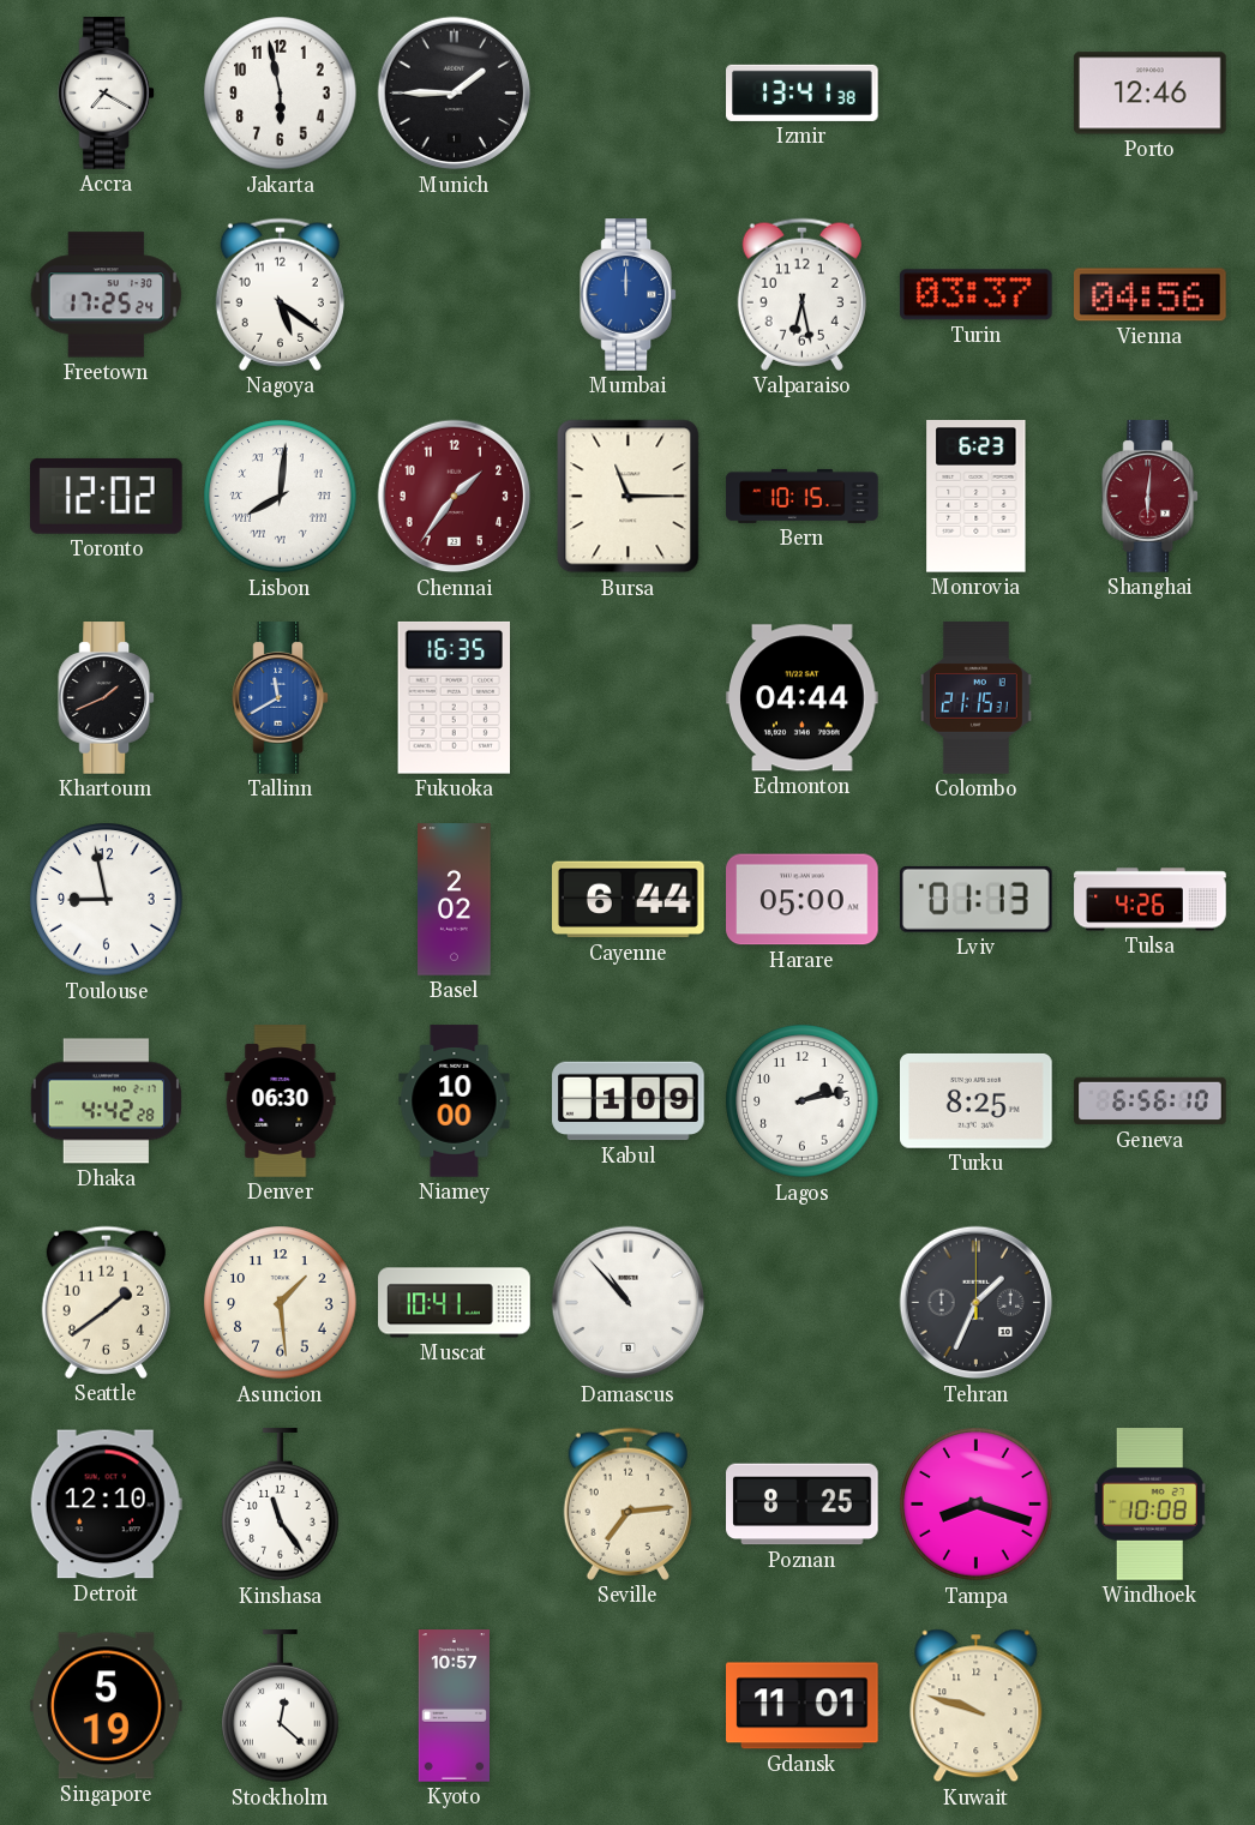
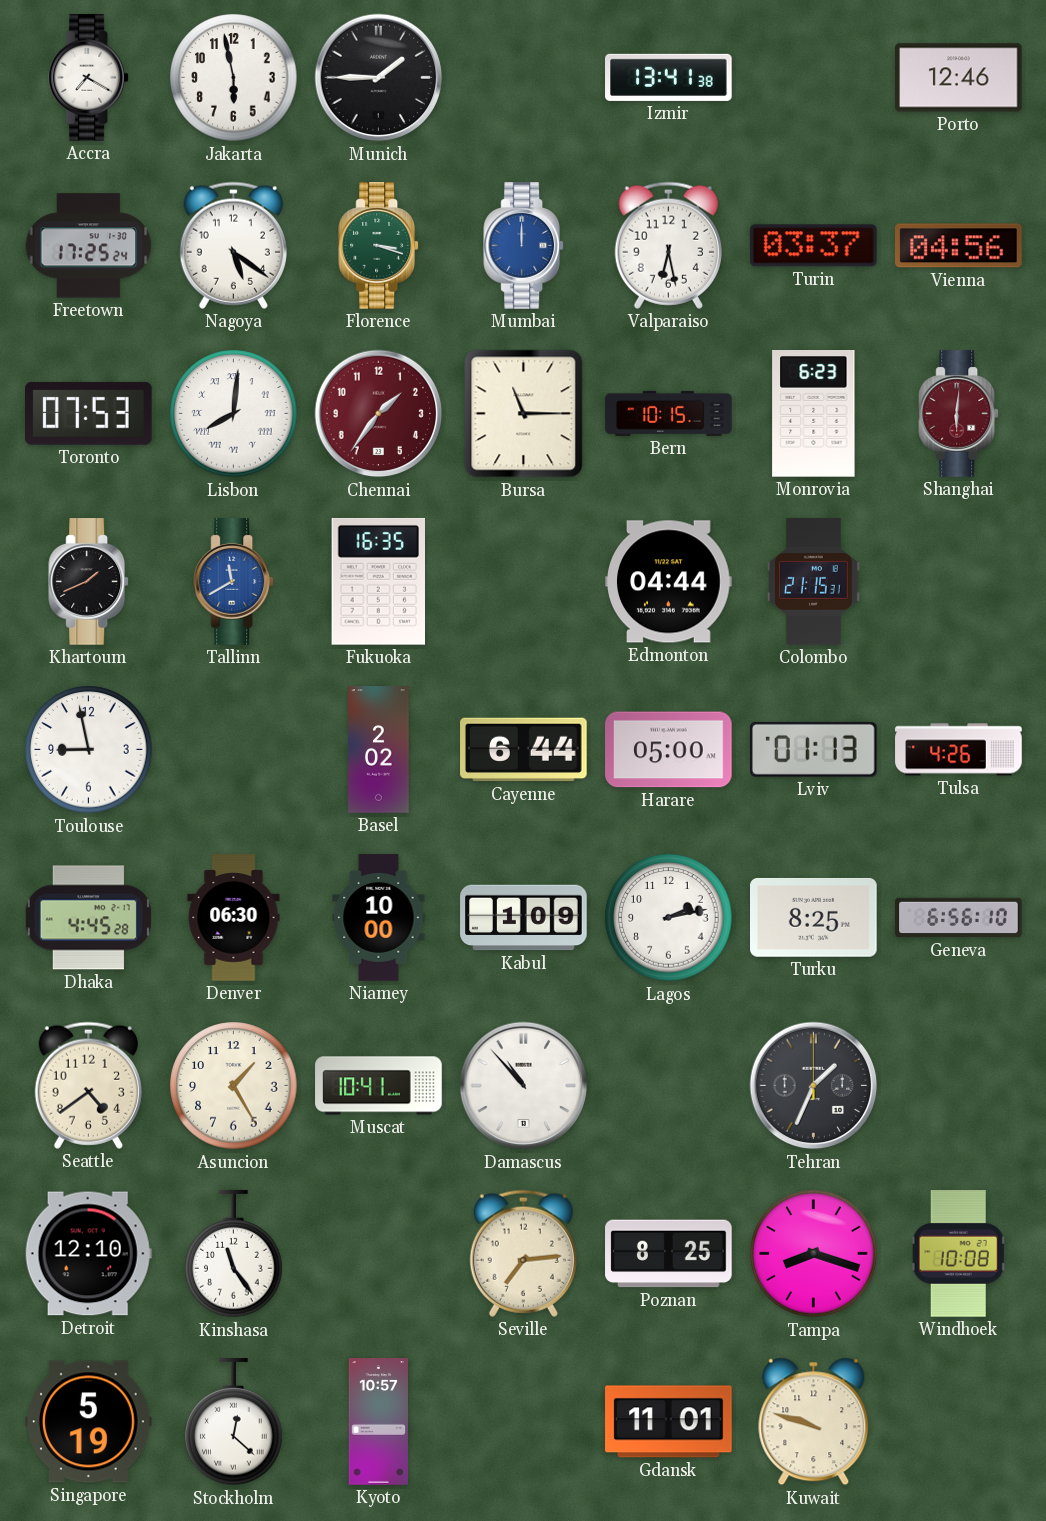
Florence: none -> 3:18
Toronto: 12:02 -> 07:53
Dhaka: 4:42 -> 4:45
Seattle: 1:39 -> 4:39
Asuncion: 1:29 -> 1:25
